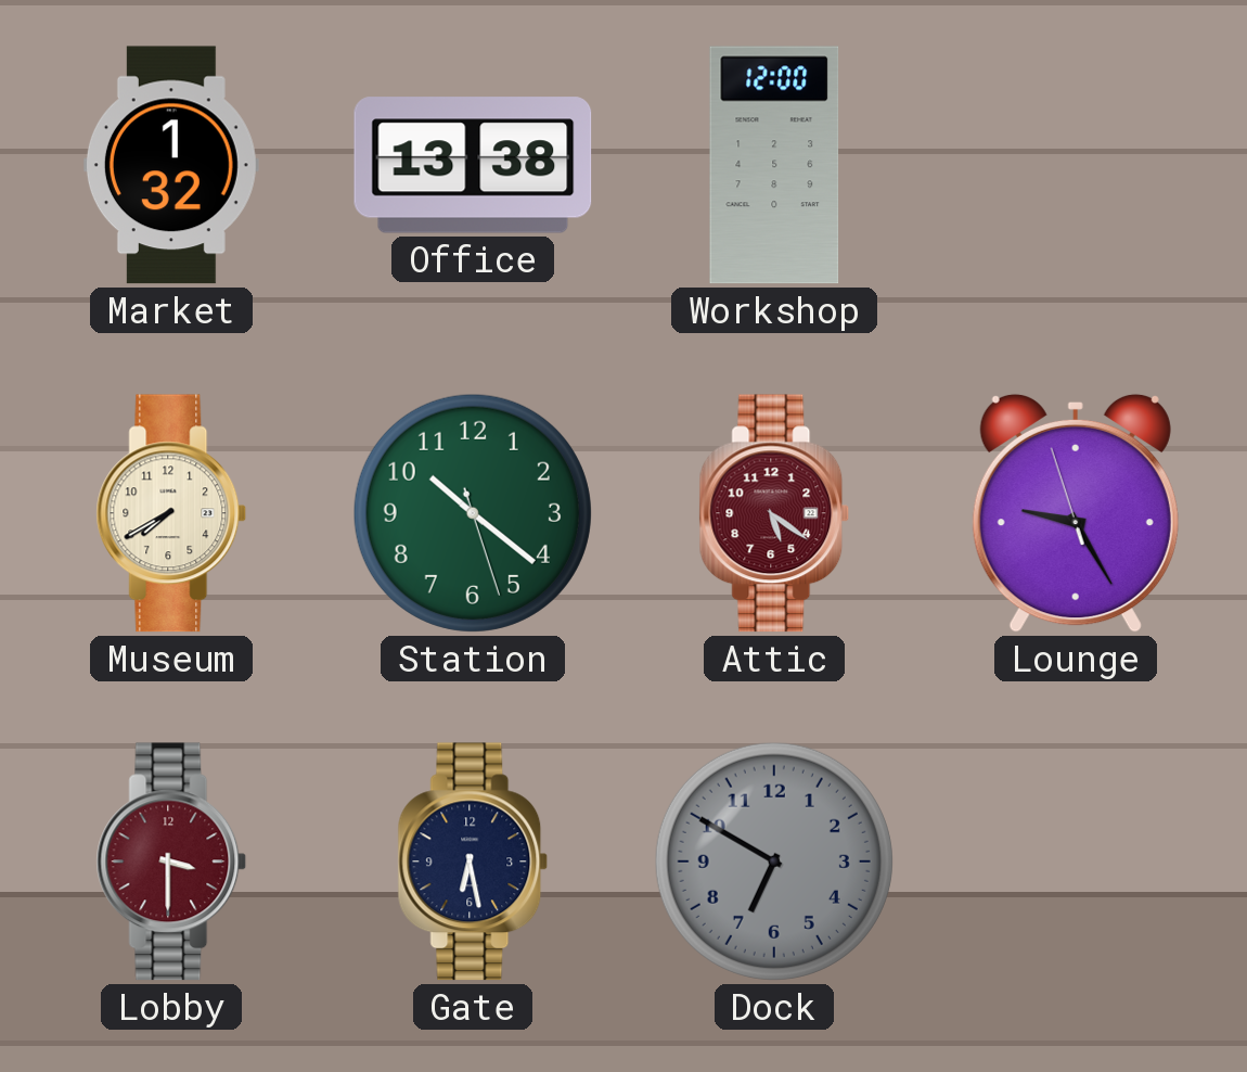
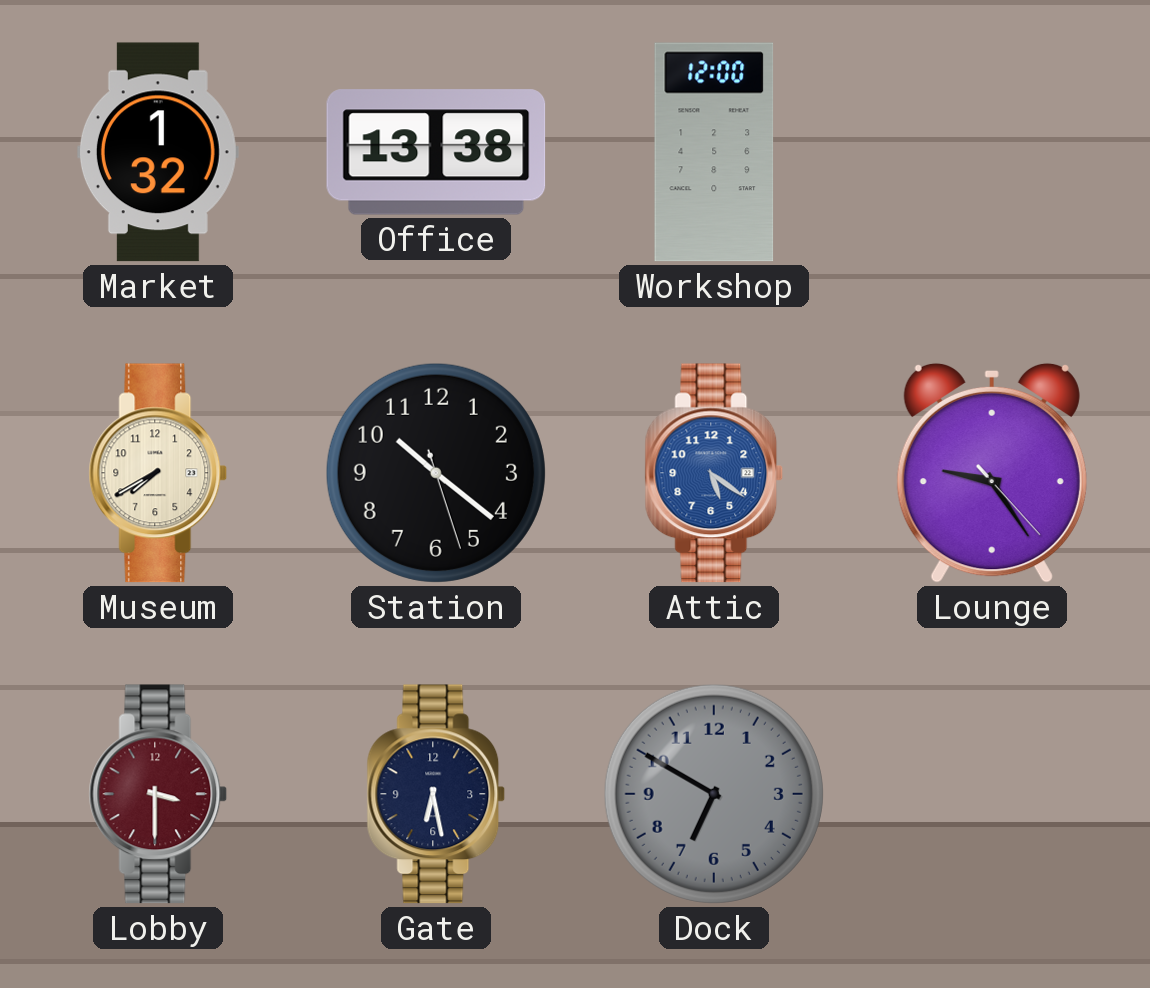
Station dial: green -> black
Attic dial: burgundy -> blue
Lounge: 9:24:57 -> 9:24:23
